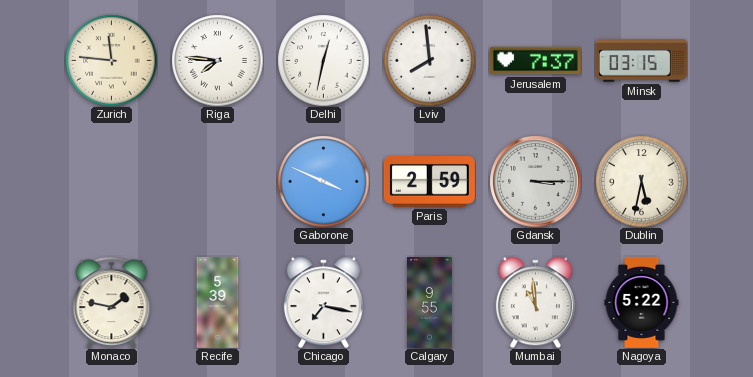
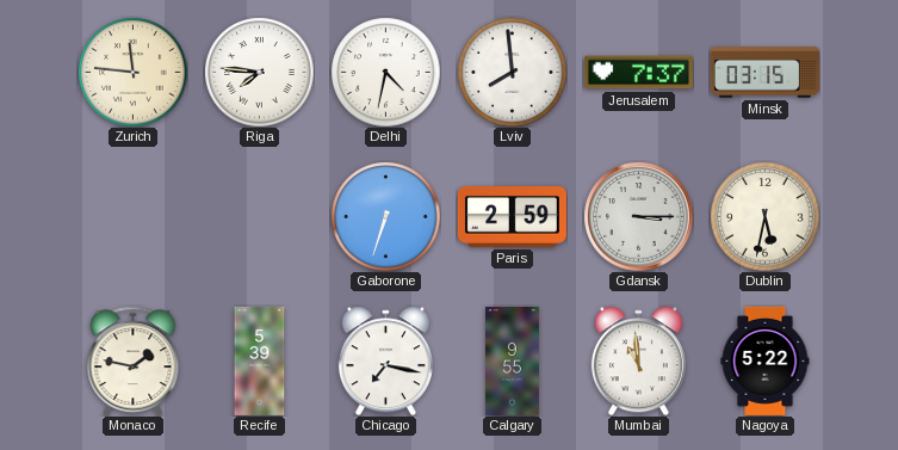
Delhi: 12:32 -> 4:32
Gaborone: 3:49 -> 6:33
